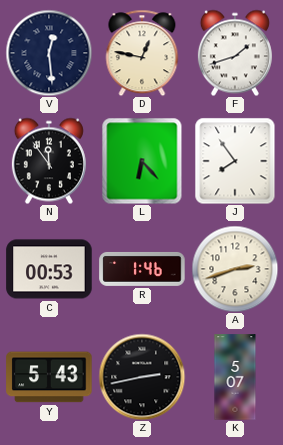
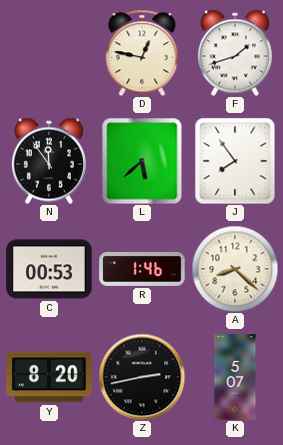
V: 12:29 -> none
L: 6:23 -> 5:38
A: 2:42 -> 8:22
Y: 5:43 -> 8:20
